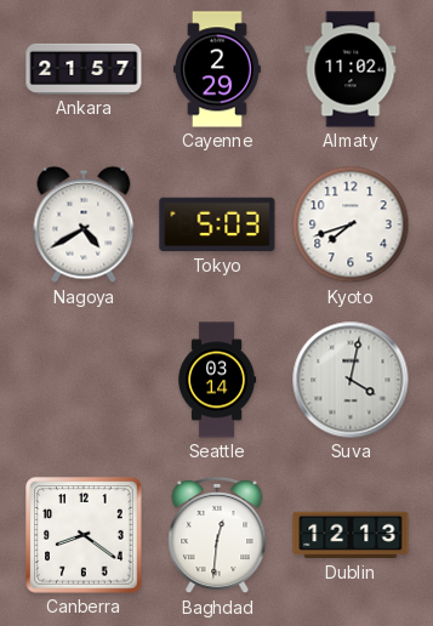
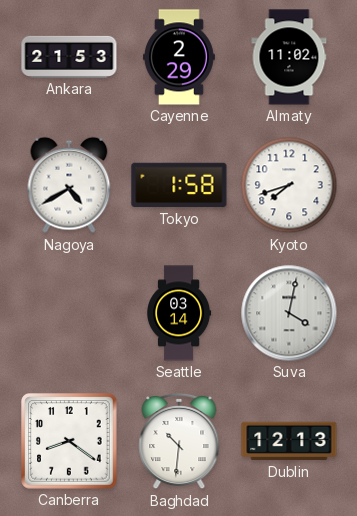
Ankara: 21:57 -> 21:53
Tokyo: 5:03 -> 1:58
Baghdad: 12:31 -> 10:31
